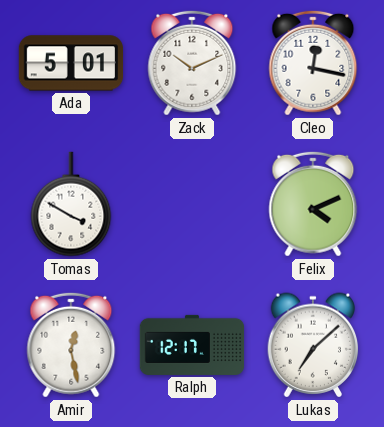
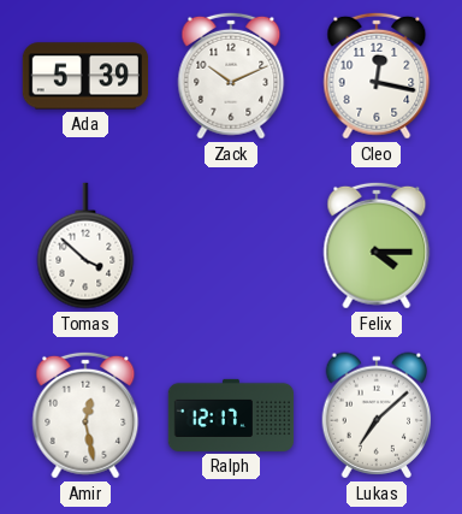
Ada: 5:01 -> 5:39
Tomas: 3:50 -> 3:52
Felix: 4:11 -> 4:15
